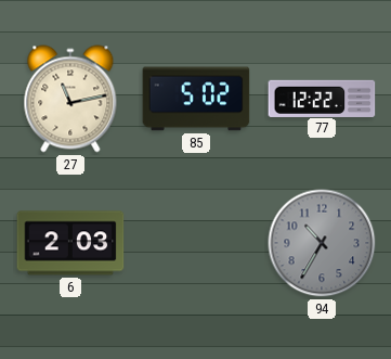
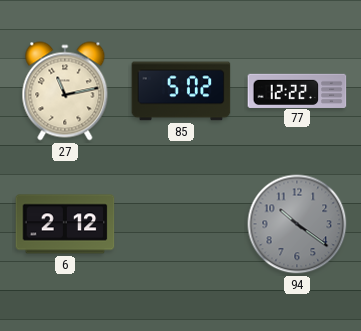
6: 2:03 -> 2:12
94: 10:35 -> 10:21
